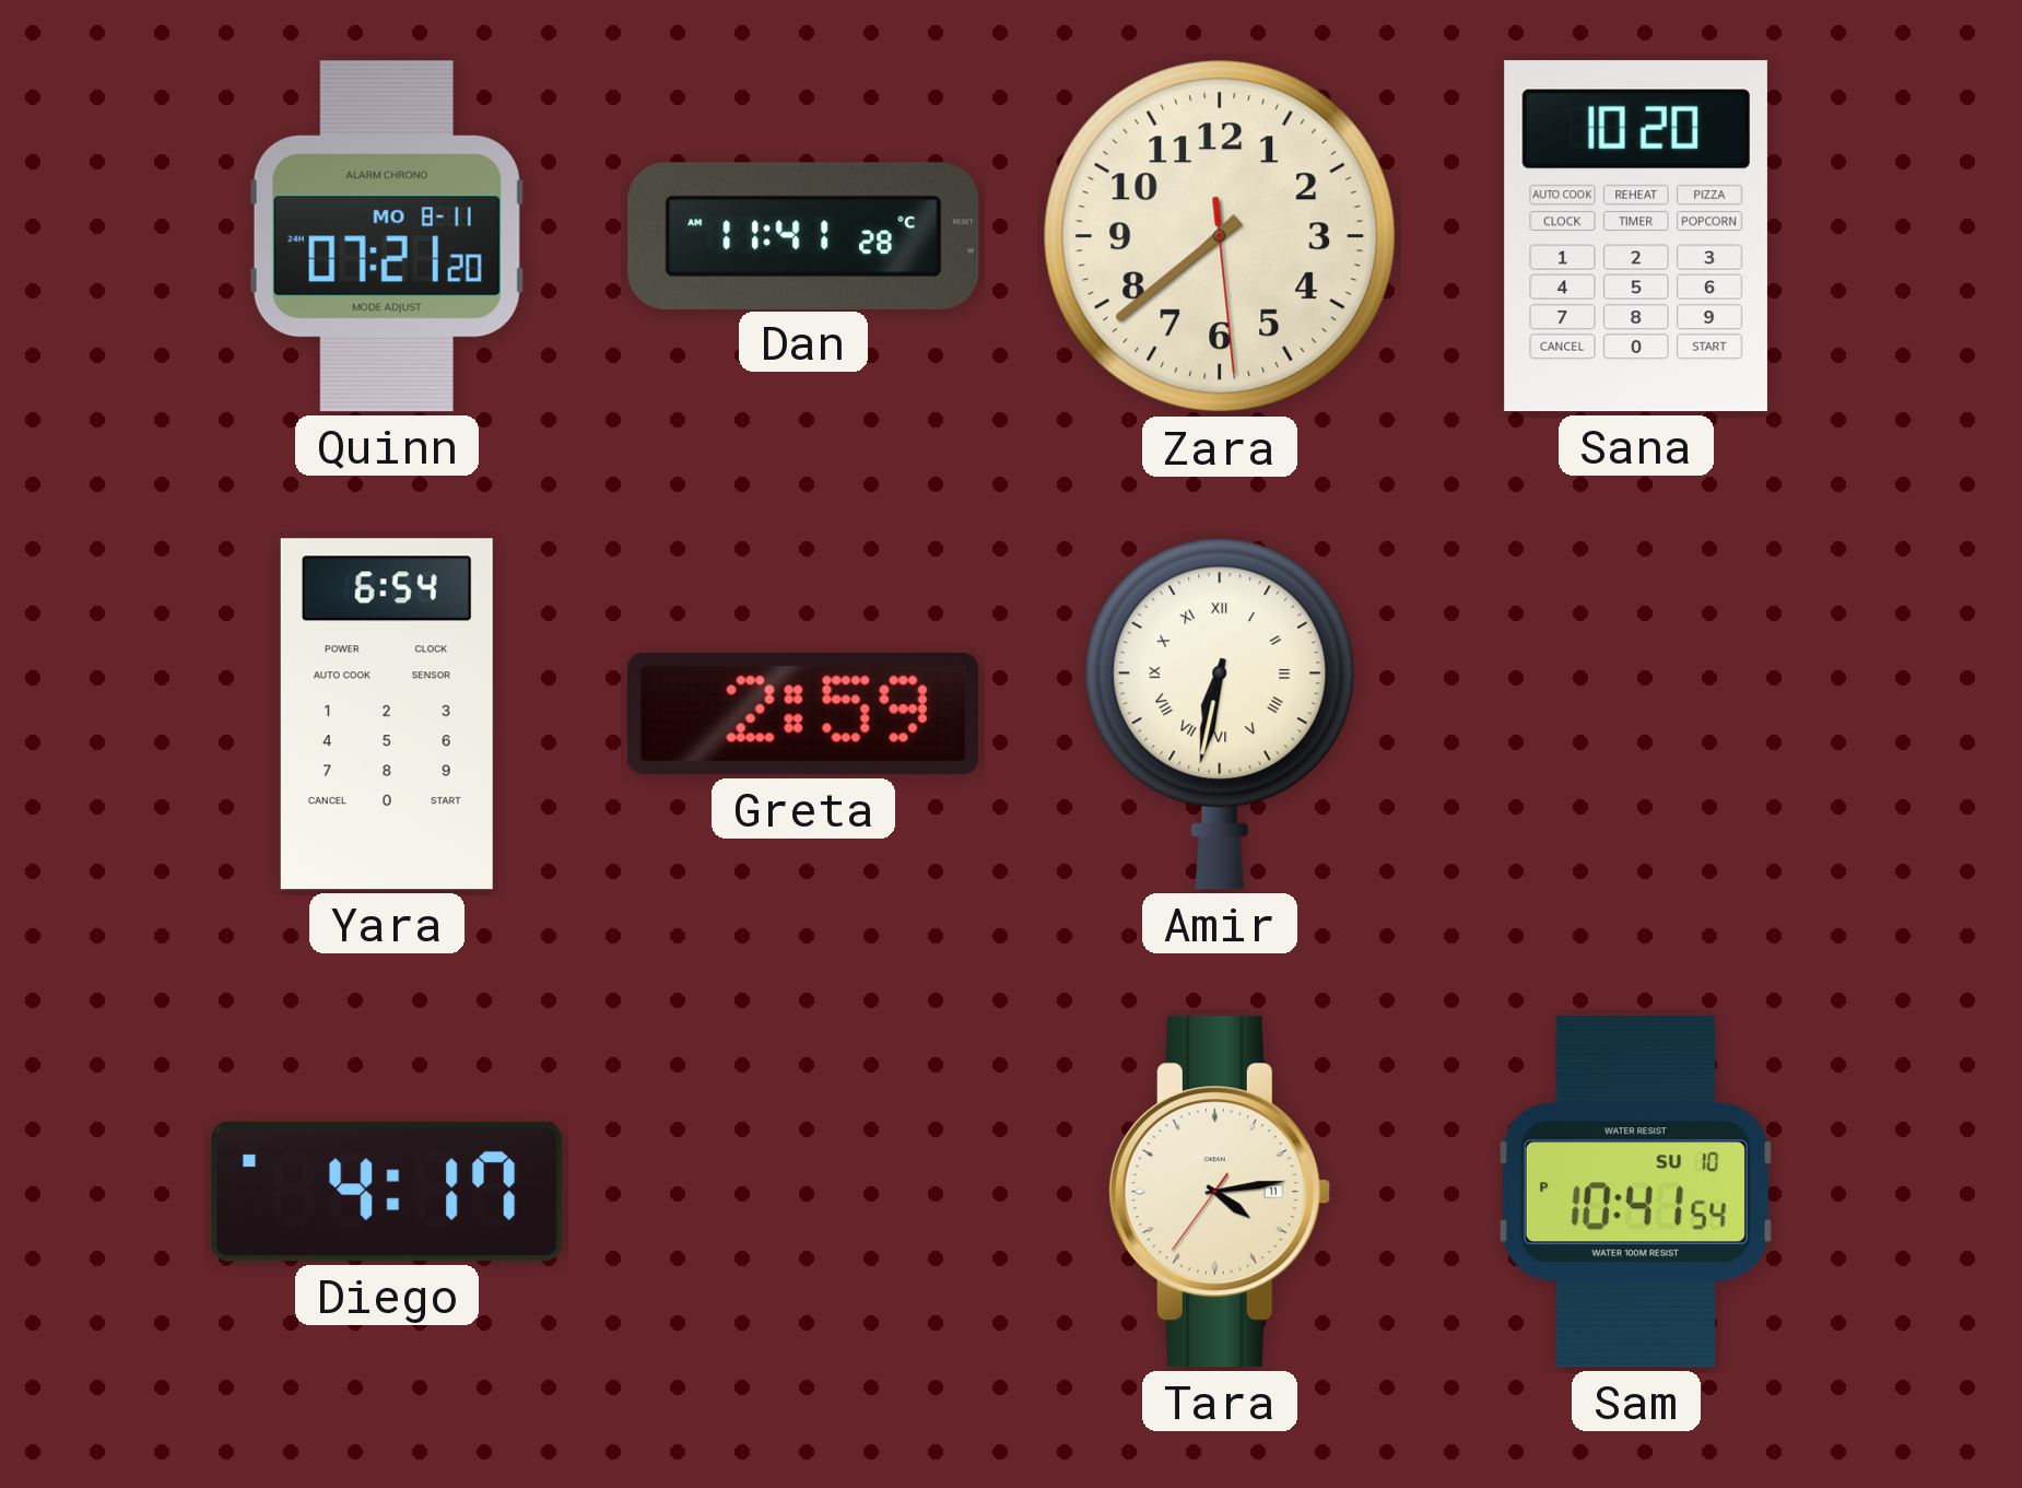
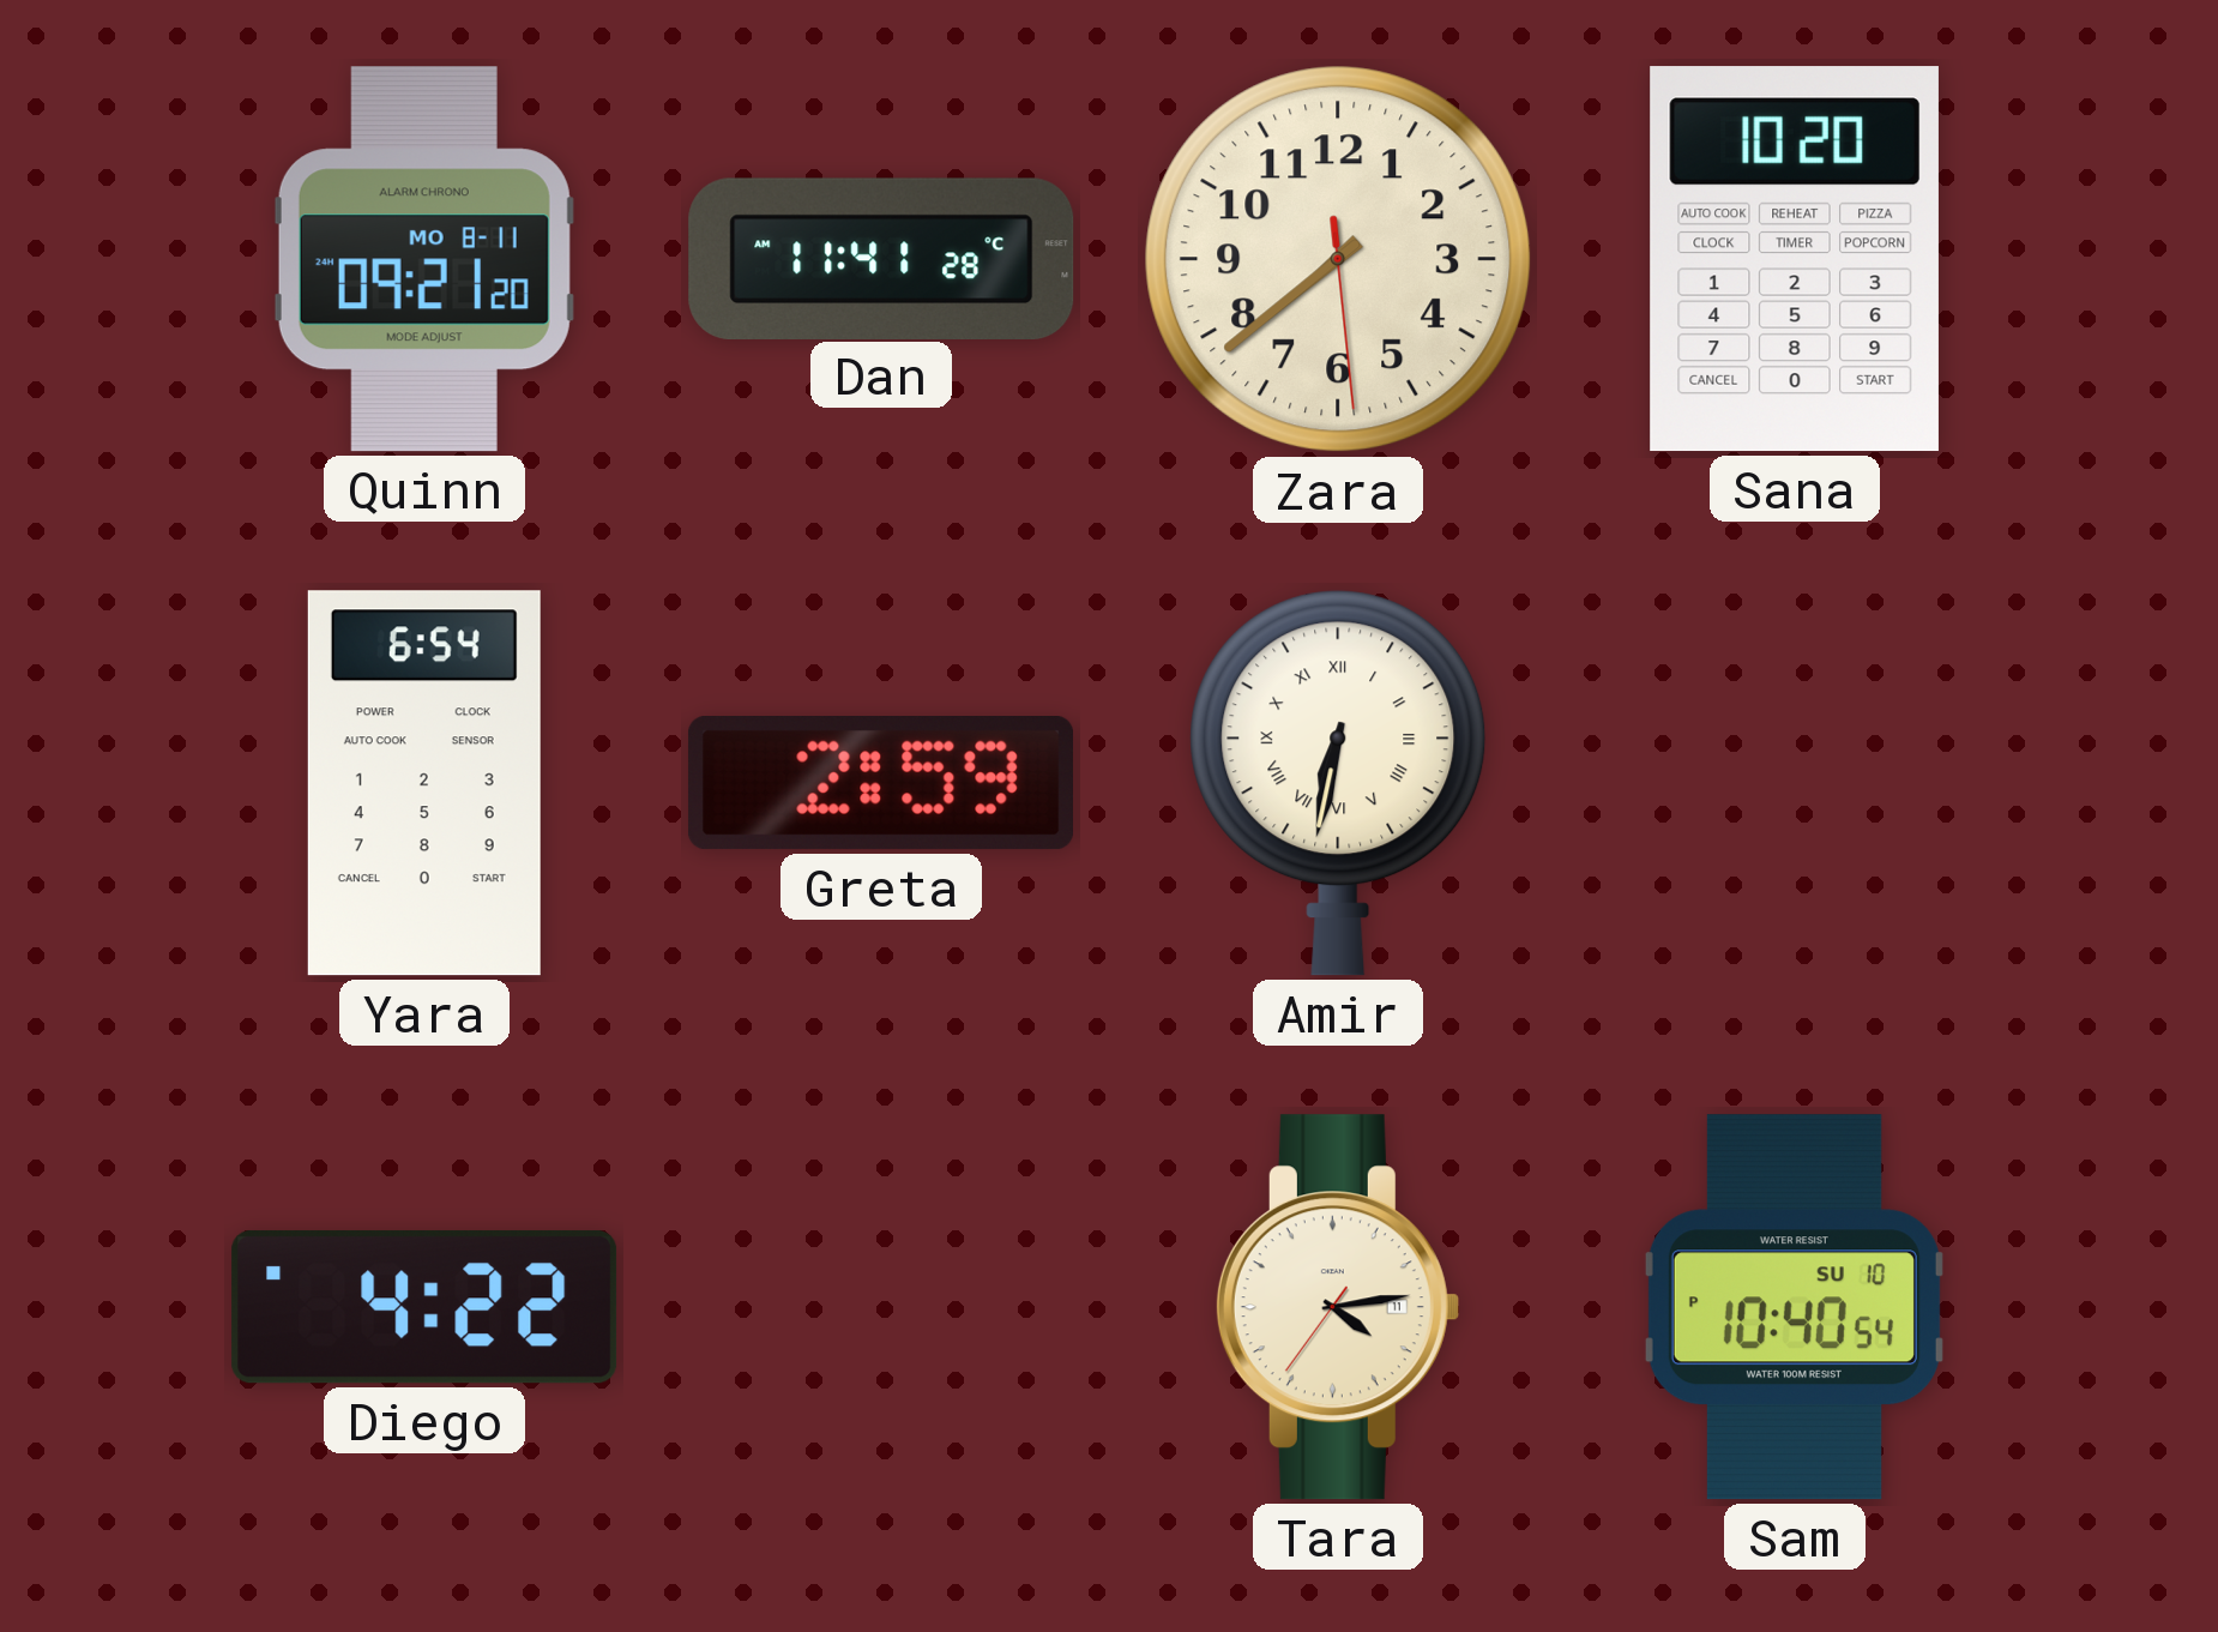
Quinn: 07:21 -> 09:21
Diego: 4:17 -> 4:22
Sam: 10:41 -> 10:40
